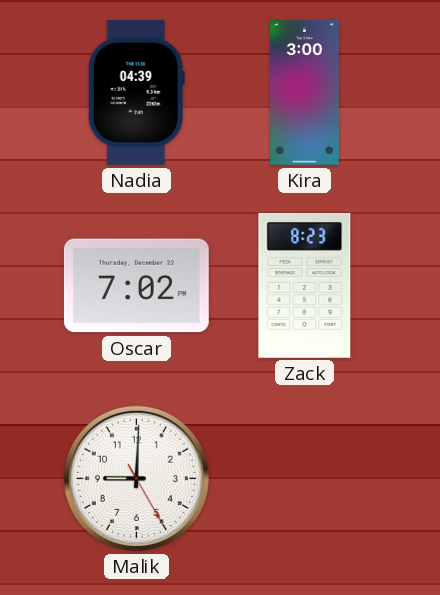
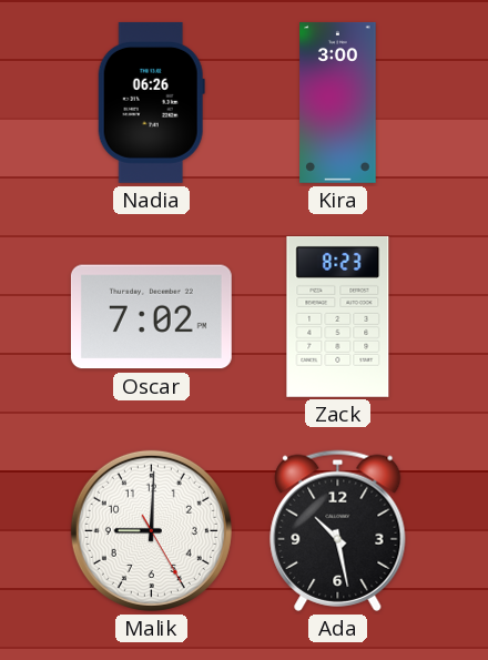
Nadia: 04:39 -> 06:26
Ada: none -> 10:28
